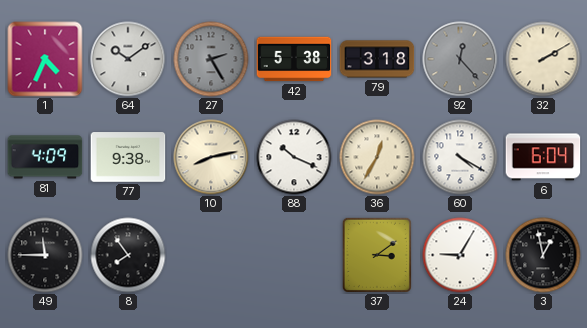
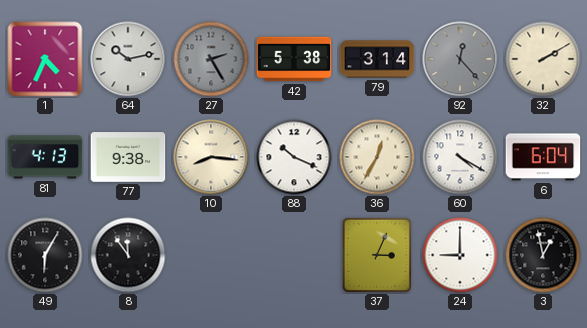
64: 10:09 -> 10:13
79: 3:18 -> 3:14
81: 4:09 -> 4:13
10: 8:13 -> 8:16
49: 11:45 -> 6:05
8: 7:54 -> 11:54
37: 3:09 -> 3:04
24: 9:05 -> 9:00
